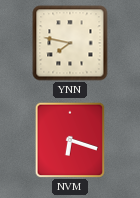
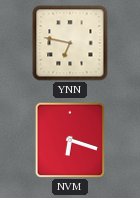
YNN: 7:47 -> 6:47
